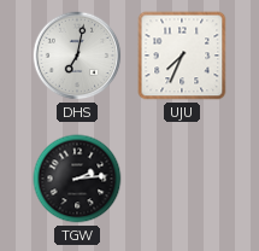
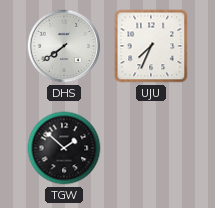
DHS: 7:02 -> 7:39
TGW: 2:14 -> 1:52
